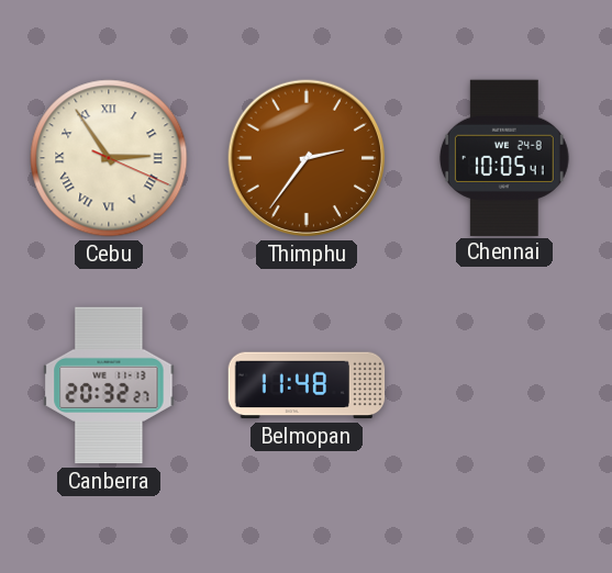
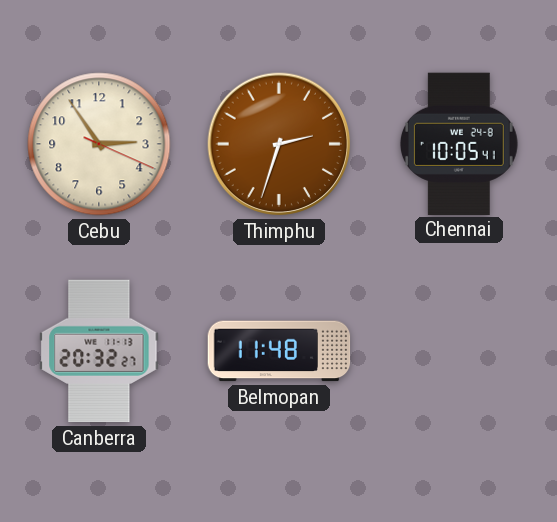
Cebu numerals: Roman -> Arabic
Thimphu: 2:36 -> 2:33
